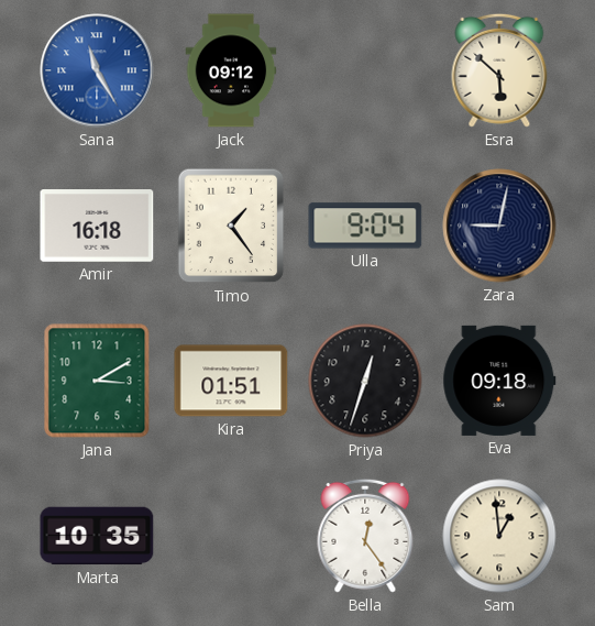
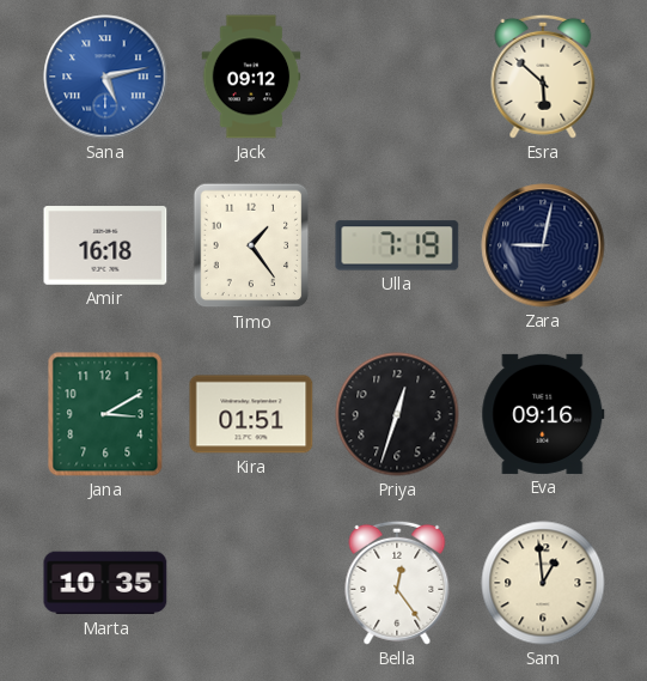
Sana: 11:25 -> 5:13
Ulla: 9:04 -> 7:19
Eva: 09:18 -> 09:16
